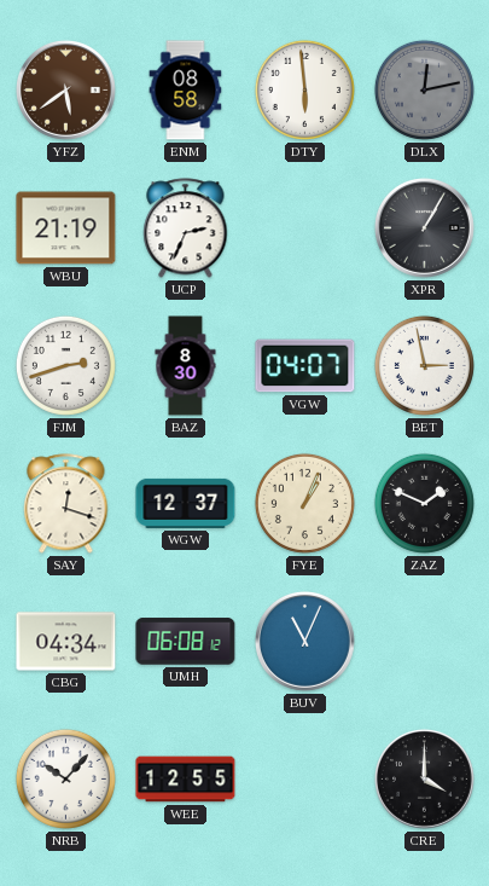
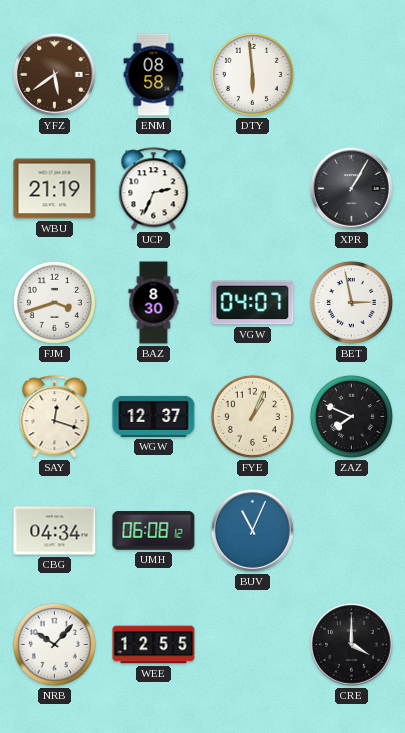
DLX: 12:13 -> none
FJM: 2:42 -> 3:42
ZAZ: 1:49 -> 7:49
